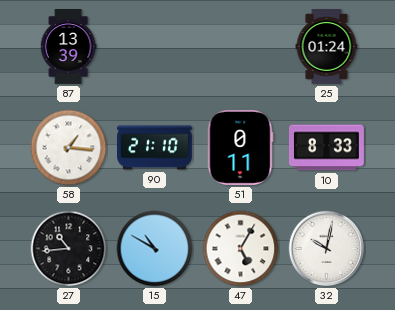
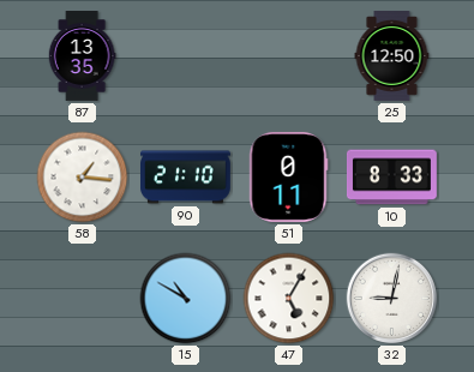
87: 13:39 -> 13:35
25: 01:24 -> 12:50
27: 10:44 -> none
32: 10:02 -> 9:02
